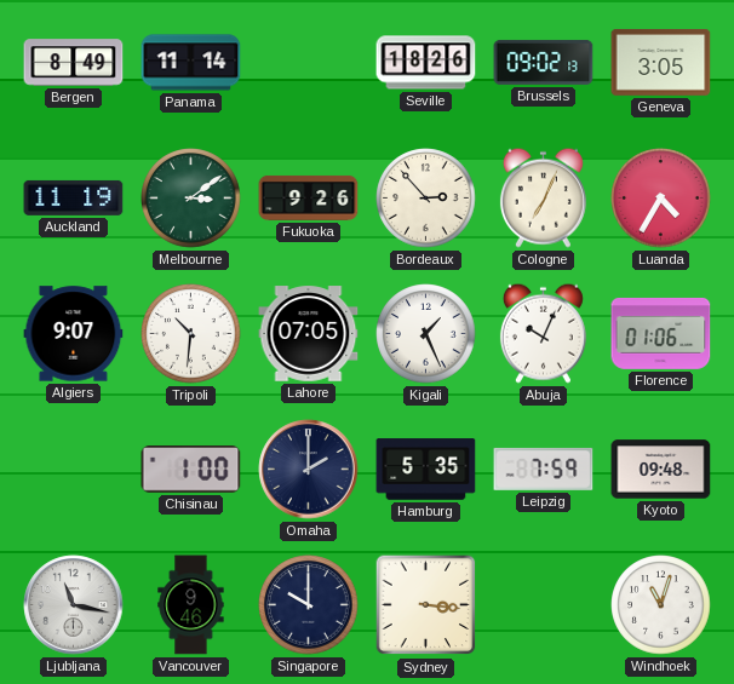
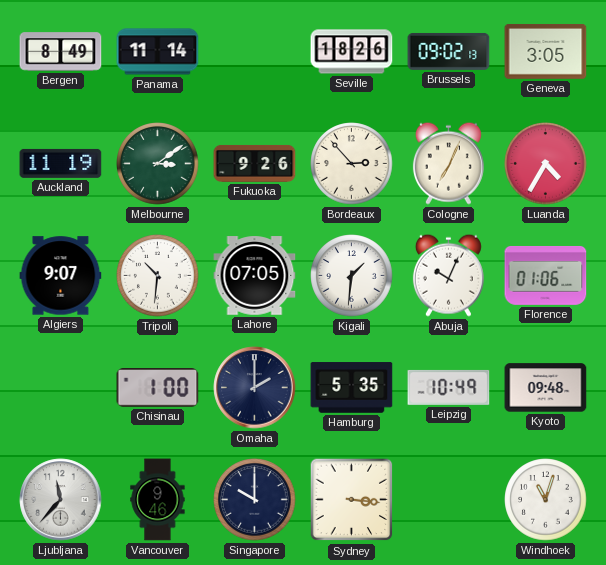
Kigali: 1:26 -> 1:31
Leipzig: 7:59 -> 10:49
Ljubljana: 11:17 -> 11:37
